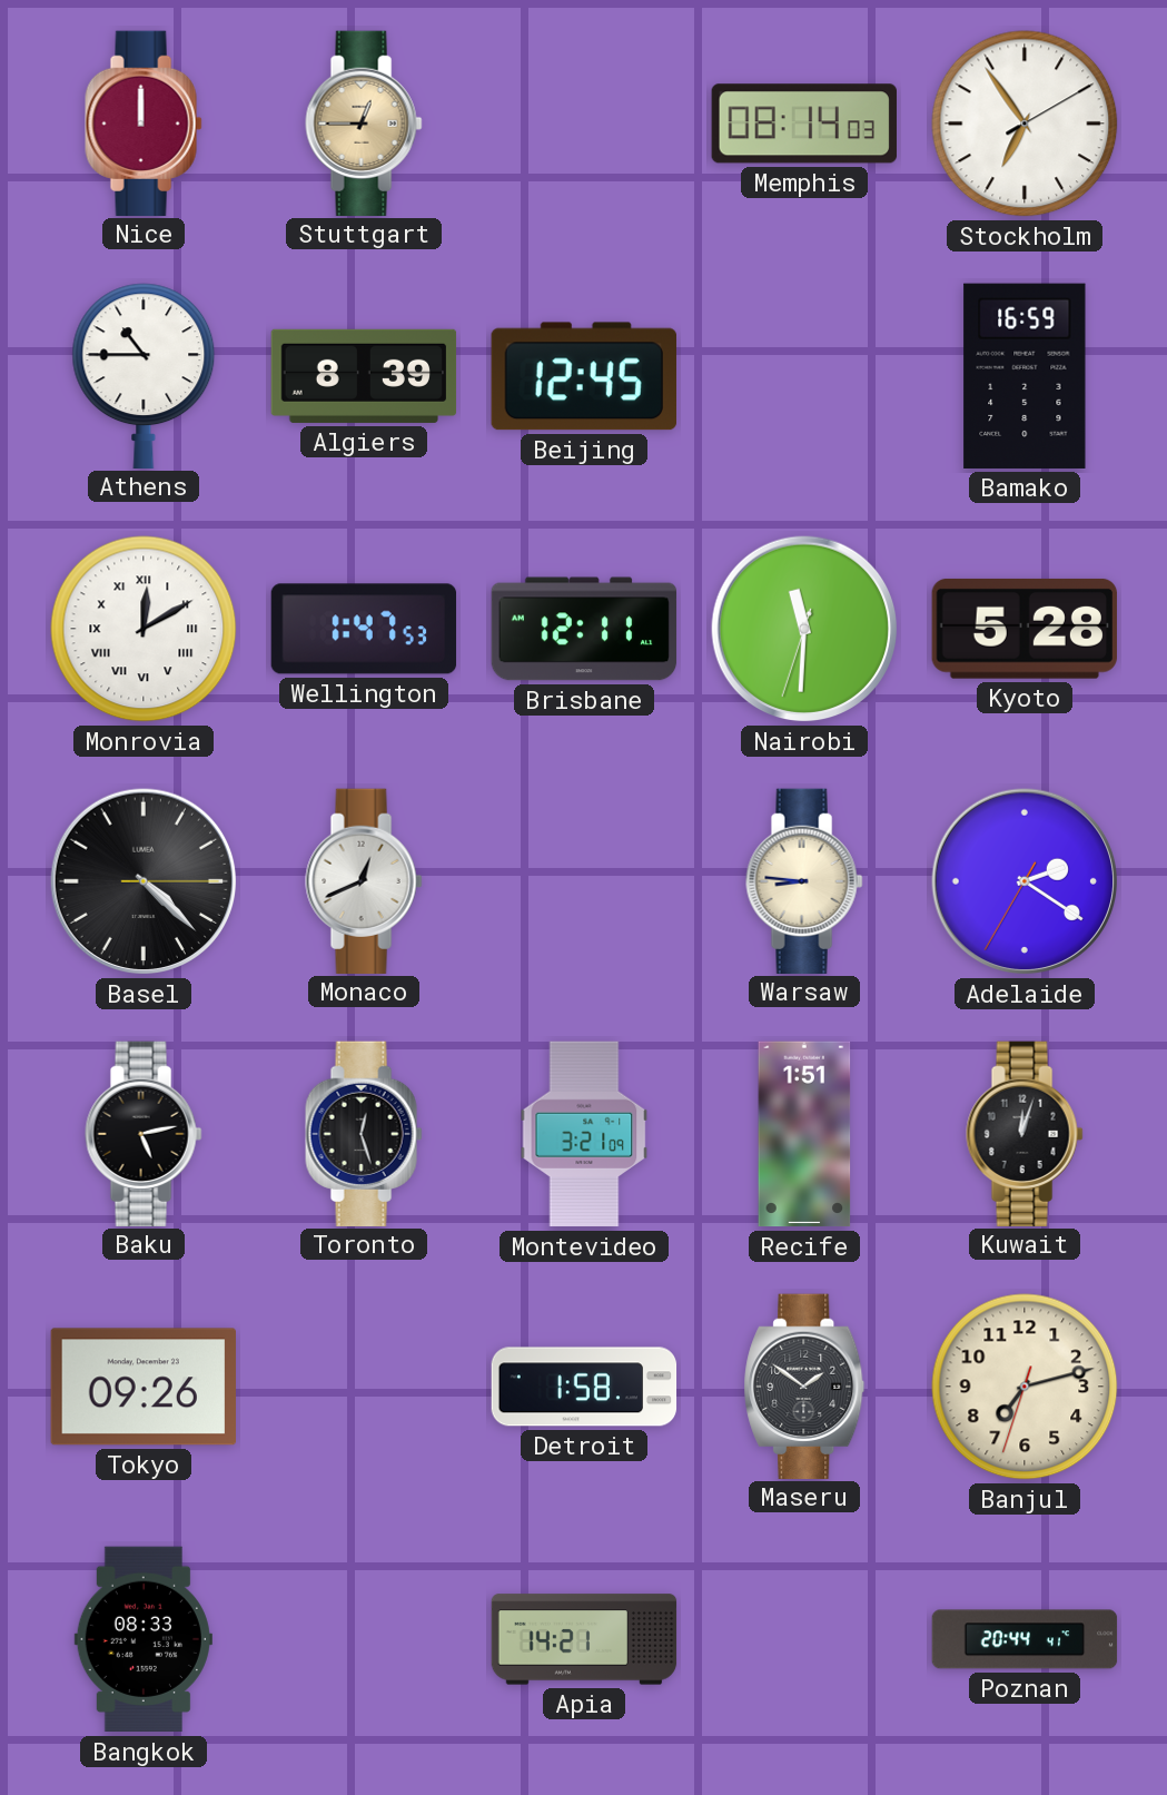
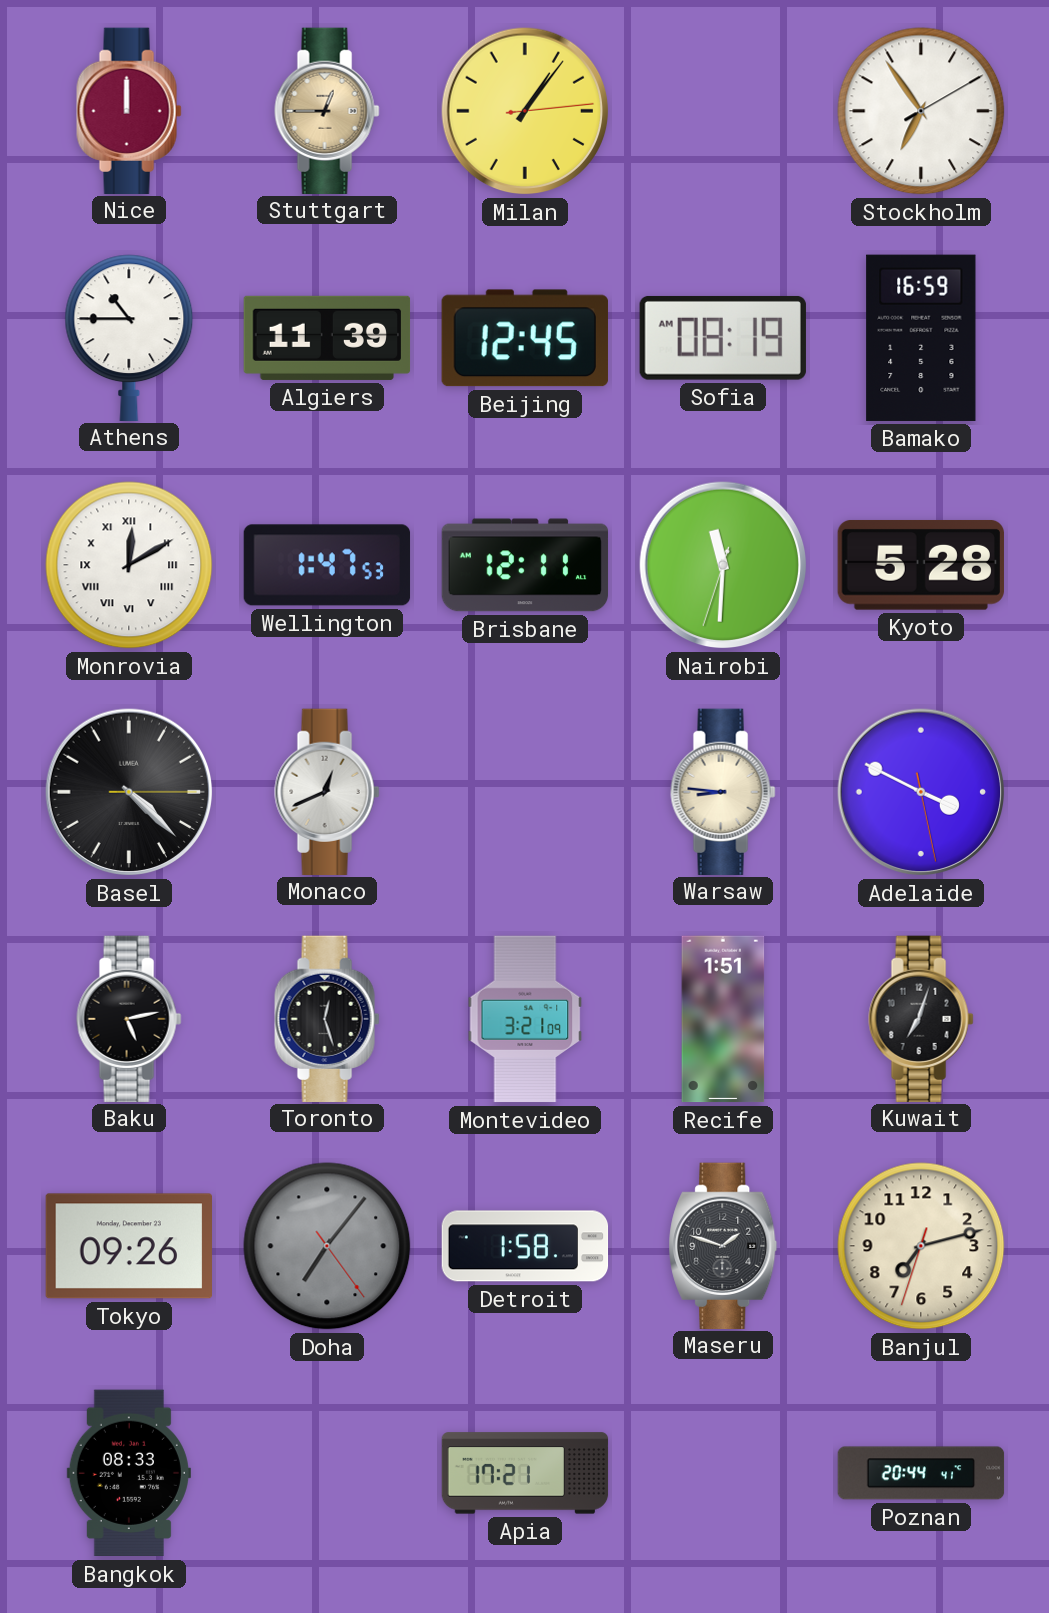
Milan: none -> 1:06
Memphis: 08:14 -> none
Algiers: 8:39 -> 11:39
Sofia: none -> 08:19
Adelaide: 2:20 -> 3:49
Kuwait: 12:03 -> 7:03
Doha: none -> 7:06
Maseru: 1:51 -> 1:48
Apia: 14:21 -> 17:21
